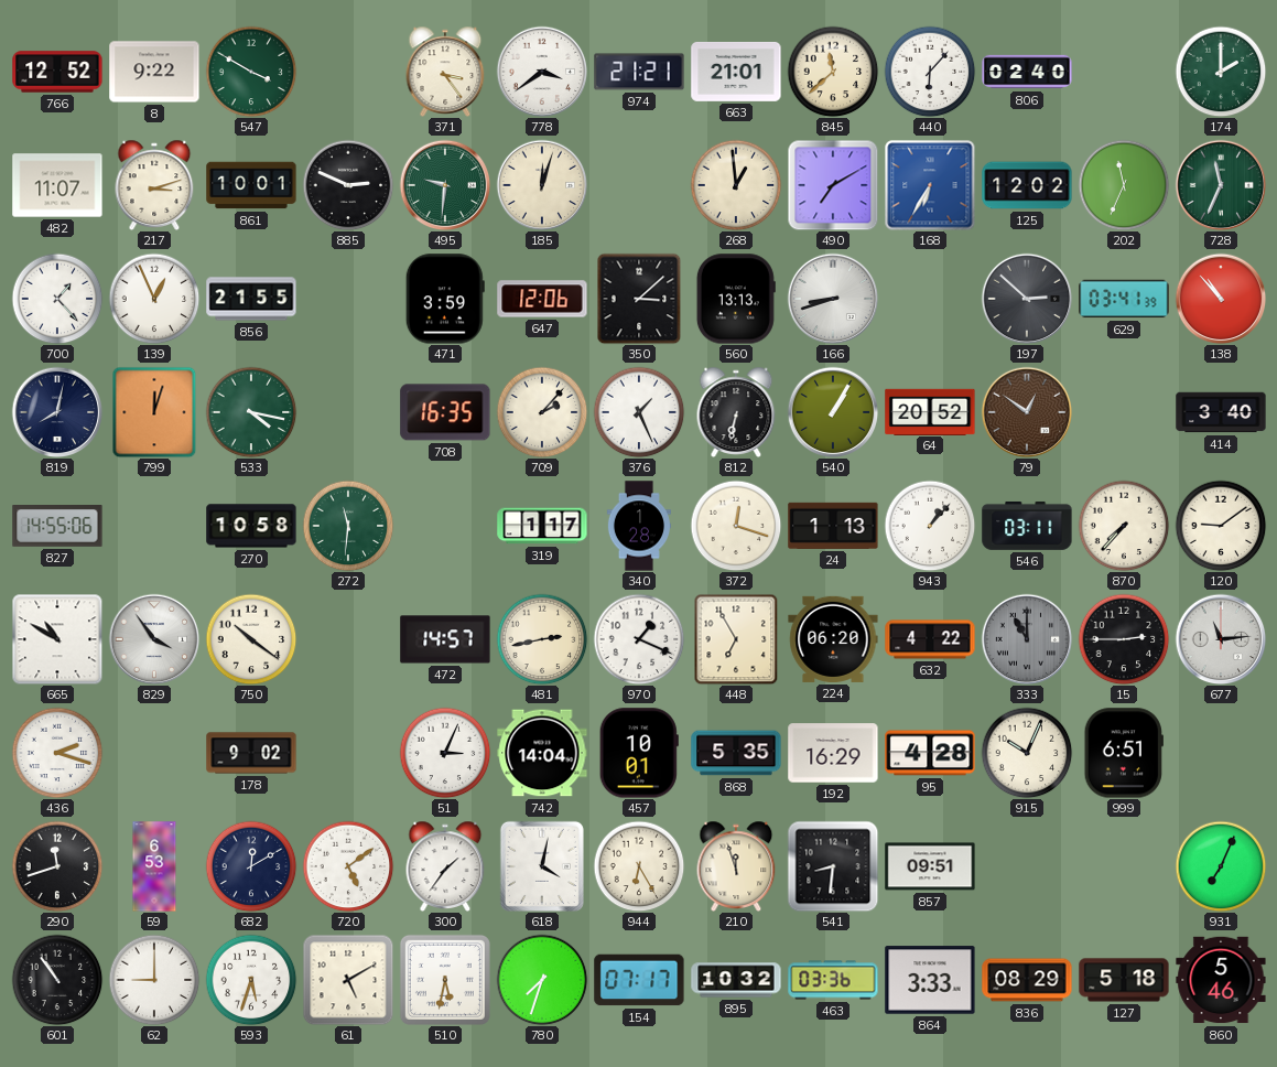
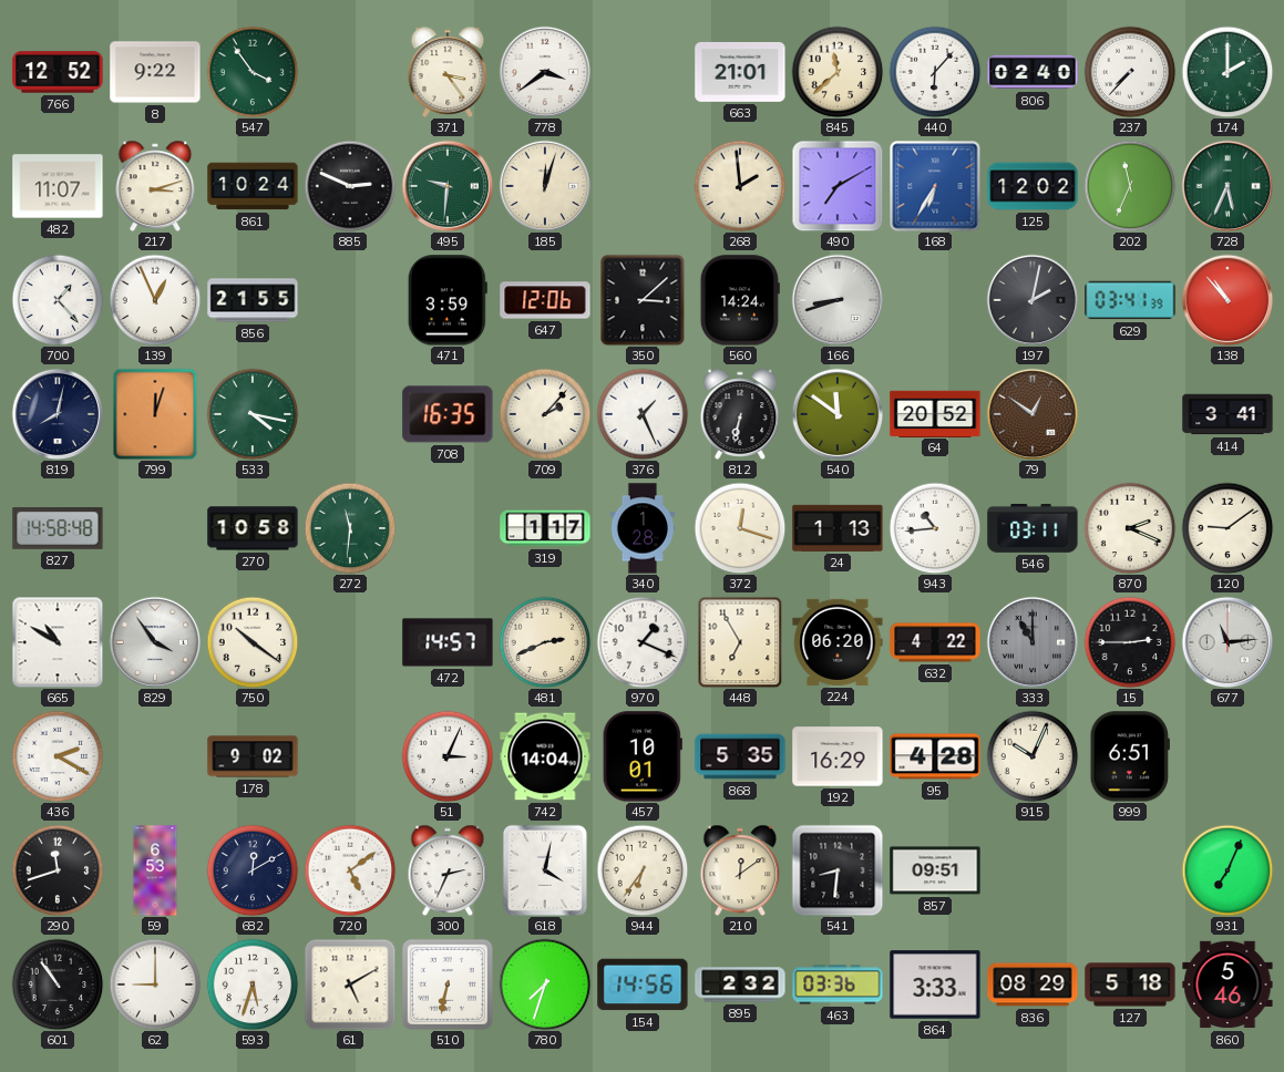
547: 3:50 -> 3:54
974: 21:21 -> none
237: none -> 7:37
861: 10:01 -> 10:24
268: 12:59 -> 1:59
728: 11:34 -> 5:34
560: 13:13 -> 14:24
197: 2:52 -> 2:02
540: 1:05 -> 11:51
414: 3:40 -> 3:41
827: 14:55 -> 14:58
943: 1:07 -> 10:44
870: 7:37 -> 2:19
481: 2:43 -> 2:41
436: 2:18 -> 2:20
300: 1:36 -> 2:34
944: 6:25 -> 6:36
210: 11:57 -> 12:09
510: 5:32 -> 6:32
154: 07:17 -> 14:56
895: 10:32 -> 2:32
